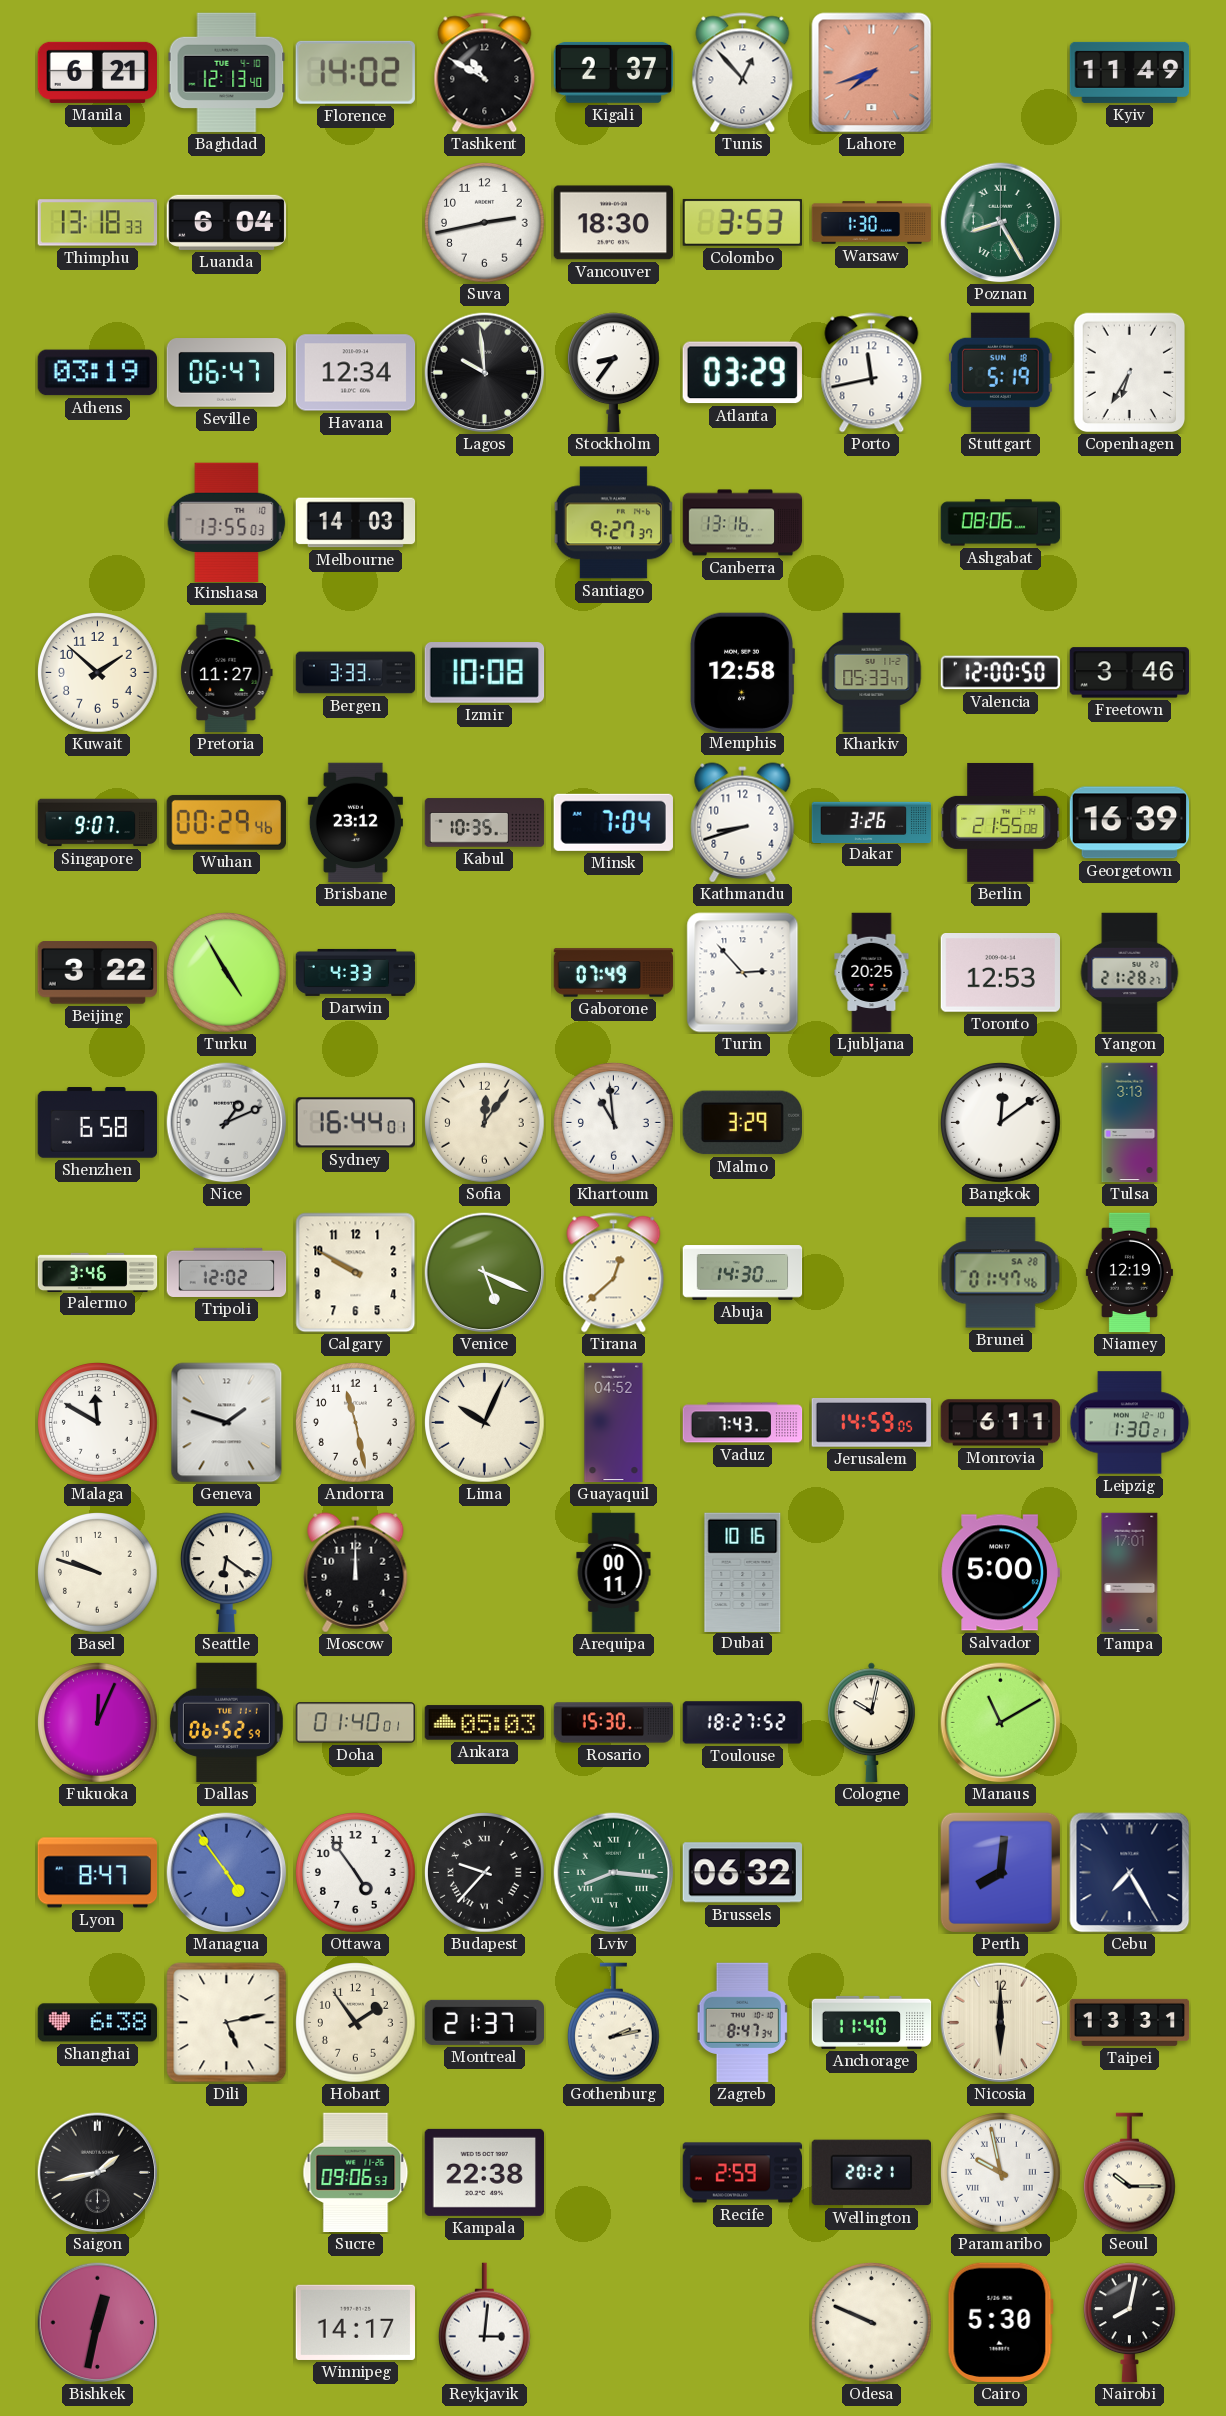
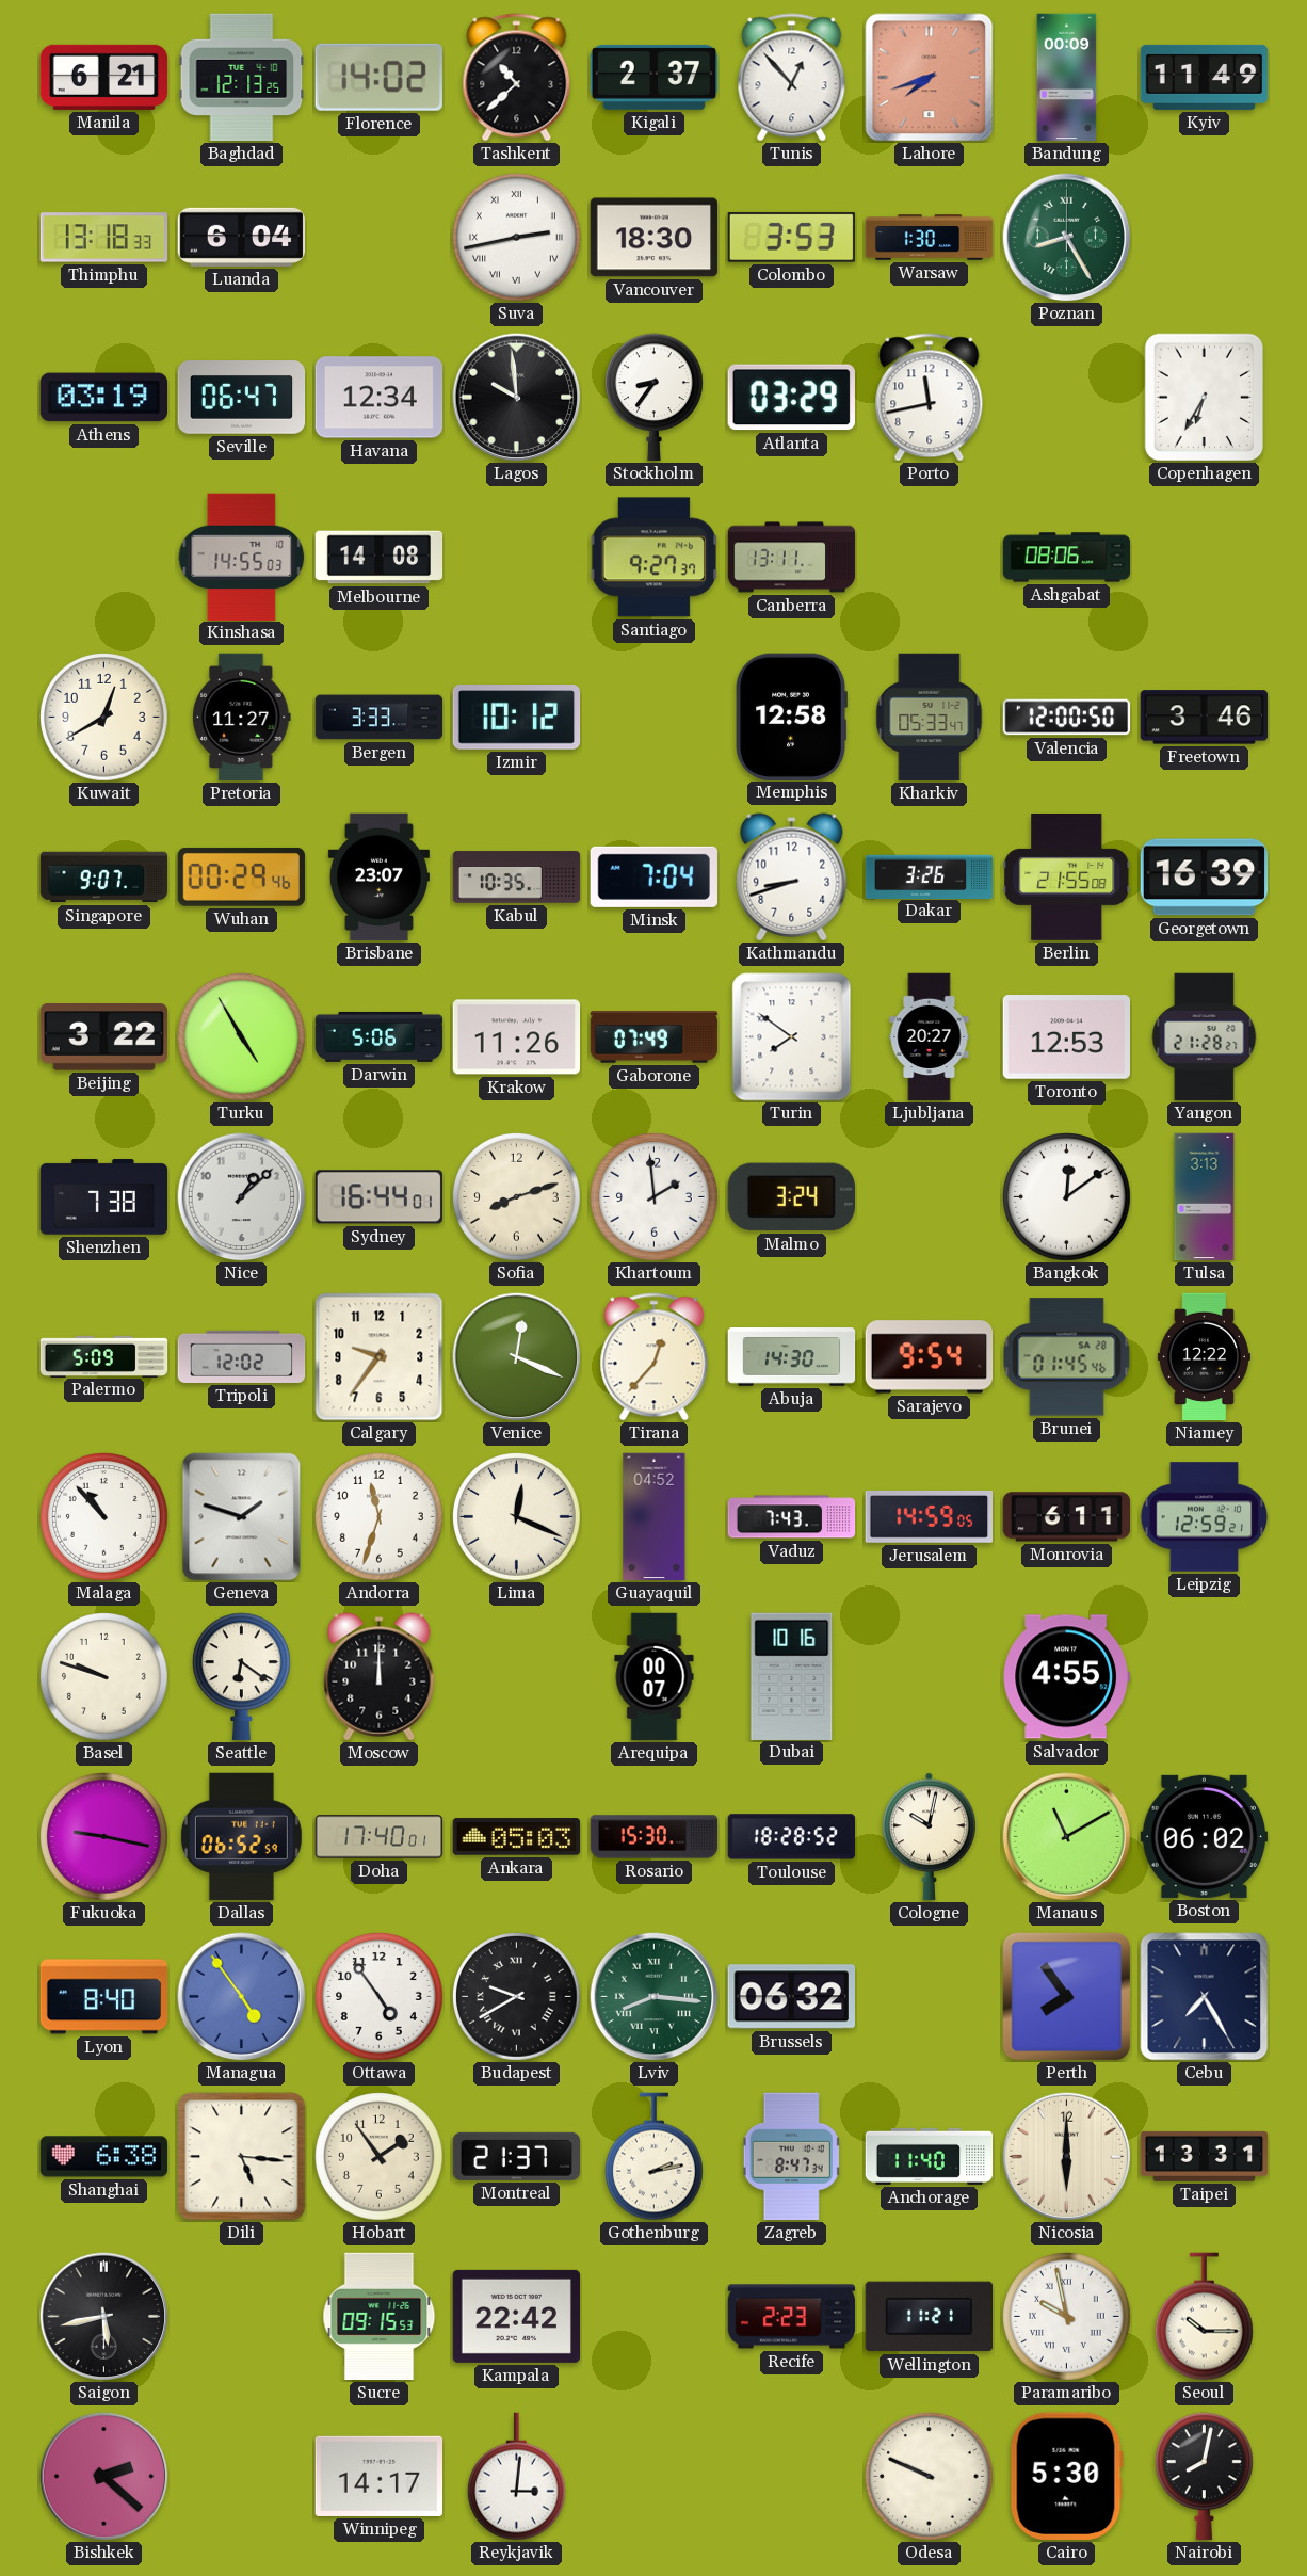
Baghdad: 12:13:40 -> 12:13:25
Tashkent: 10:50 -> 10:38
Bandung: none -> 00:09
Suva numerals: Arabic -> Roman
Stuttgart: 5:19 -> none
Kinshasa: 13:55 -> 14:55
Melbourne: 14:03 -> 14:08
Canberra: 13:16 -> 13:11
Kuwait: 1:52 -> 12:40
Izmir: 10:08 -> 10:12
Brisbane: 23:12 -> 23:07
Darwin: 4:33 -> 5:06
Krakow: none -> 11:26
Turin: 2:53 -> 7:51
Ljubljana: 20:25 -> 20:27
Shenzhen: 6:58 -> 7:38
Nice: 1:11 -> 1:08
Sofia: 12:06 -> 8:12
Khartoum: 10:59 -> 1:59
Malmo: 3:29 -> 3:24
Palermo: 3:46 -> 5:09
Calgary: 9:50 -> 9:36
Venice: 5:19 -> 12:19
Tirana: 12:38 -> 12:37
Sarajevo: none -> 9:54
Brunei: 01:47 -> 01:45
Niamey: 12:19 -> 12:22
Malaga: 11:50 -> 10:53
Andorra: 11:28 -> 11:33
Lima: 10:04 -> 12:19
Leipzig: 1:30 -> 12:59
Arequipa: 00:11 -> 00:07
Salvador: 5:00 -> 4:55
Tampa: 17:01 -> none
Fukuoka: 12:04 -> 9:17
Doha: 01:40 -> 17:40
Toulouse: 18:27 -> 18:28
Boston: none -> 06:02
Lyon: 8:47 -> 8:40
Budapest: 9:37 -> 9:40
Perth: 8:01 -> 7:54
Dili: 5:13 -> 5:16
Saigon: 1:43 -> 5:43
Sucre: 09:06 -> 09:15
Kampala: 22:38 -> 22:42
Recife: 2:59 -> 2:23
Wellington: 20:21 -> 11:21
Bishkek: 12:32 -> 2:22
